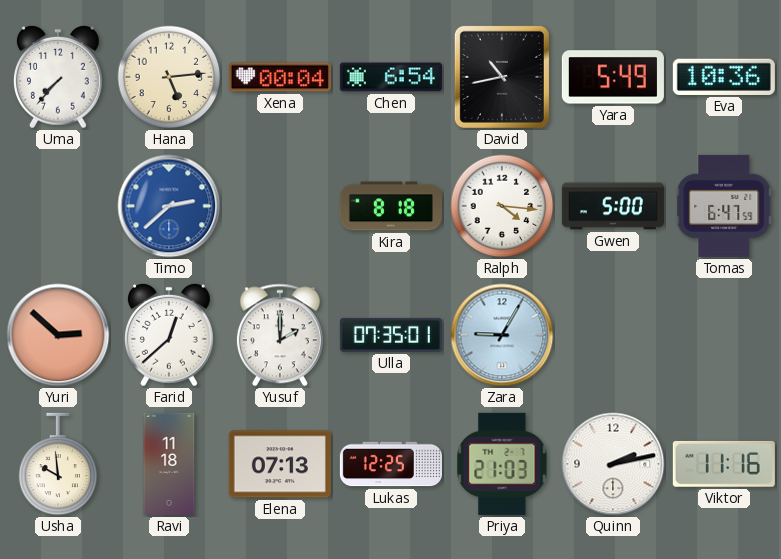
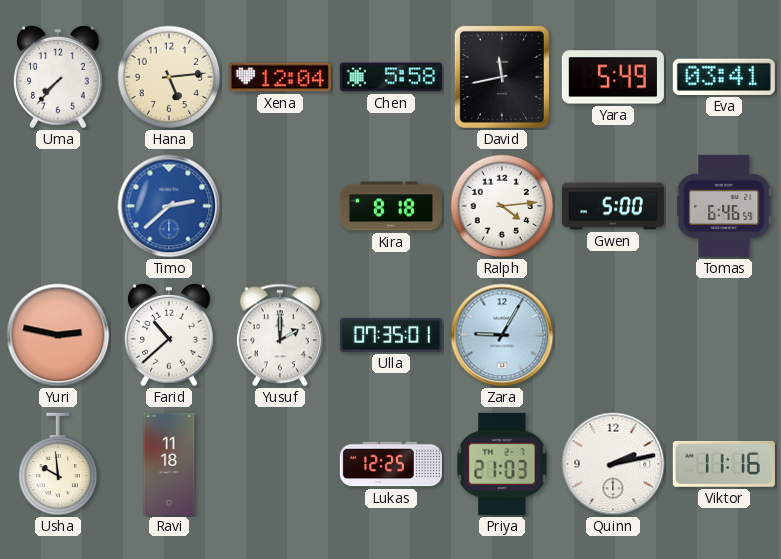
Xena: 00:04 -> 12:04
Chen: 6:54 -> 5:58
David: 10:43 -> 11:43
Eva: 10:36 -> 03:41
Ralph: 4:16 -> 4:14
Tomas: 6:47 -> 6:46
Yuri: 2:52 -> 2:47
Farid: 12:38 -> 10:38
Elena: 07:13 -> none
